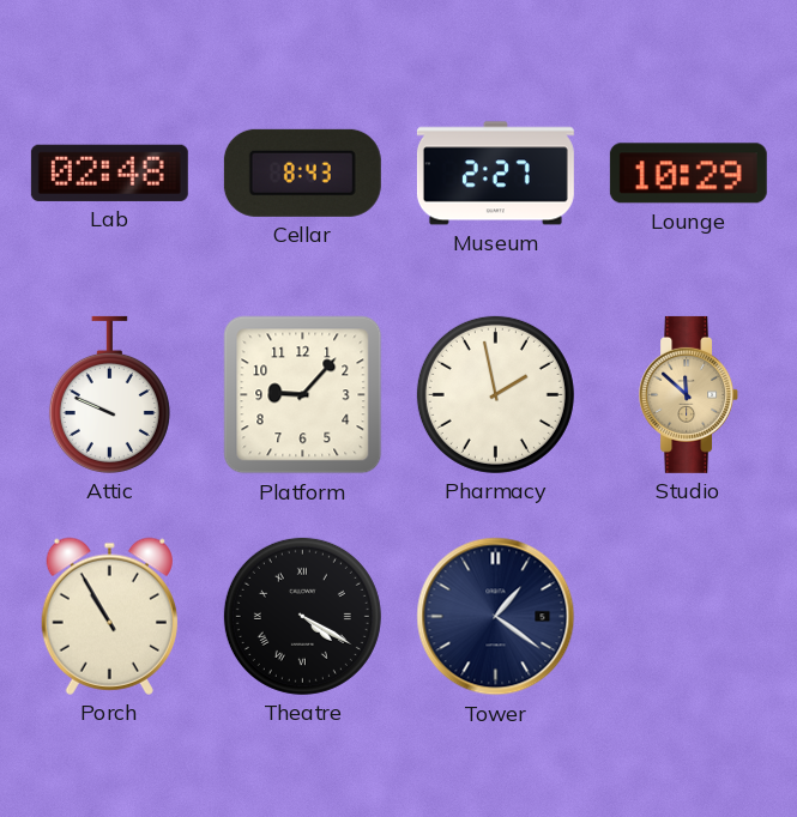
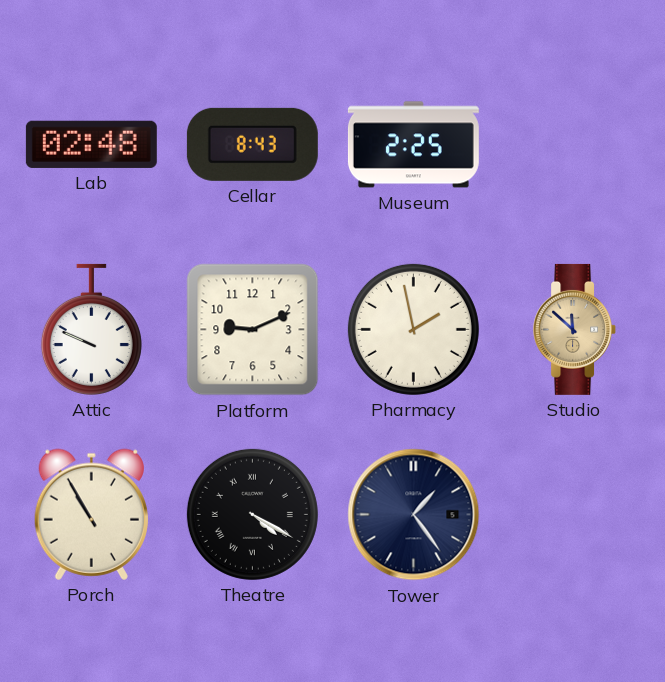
Museum: 2:27 -> 2:25
Lounge: 10:29 -> none
Platform: 9:07 -> 9:11
Tower: 1:21 -> 1:24
